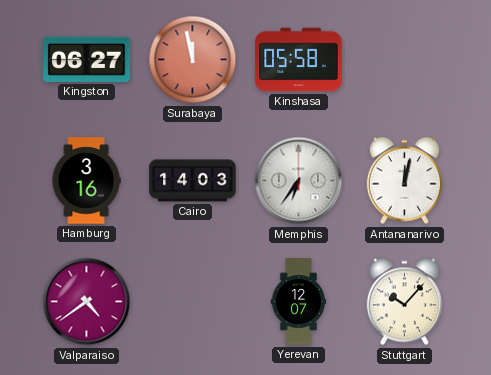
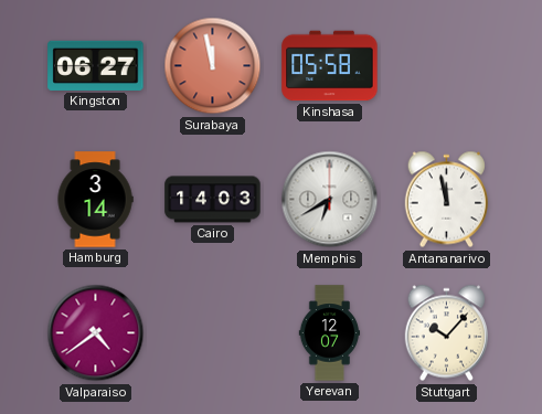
Hamburg: 3:16 -> 3:14
Memphis: 6:36 -> 6:40
Antananarivo: 12:02 -> 11:58
